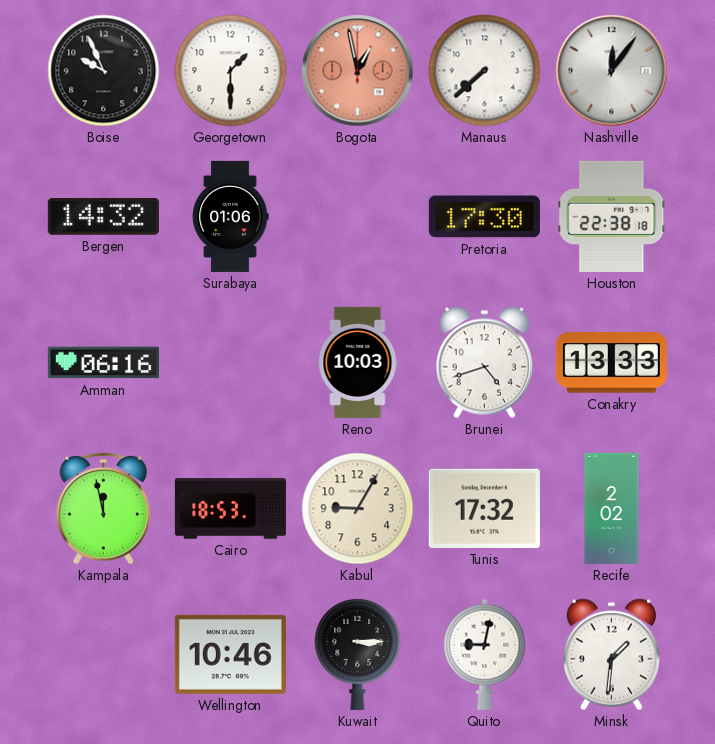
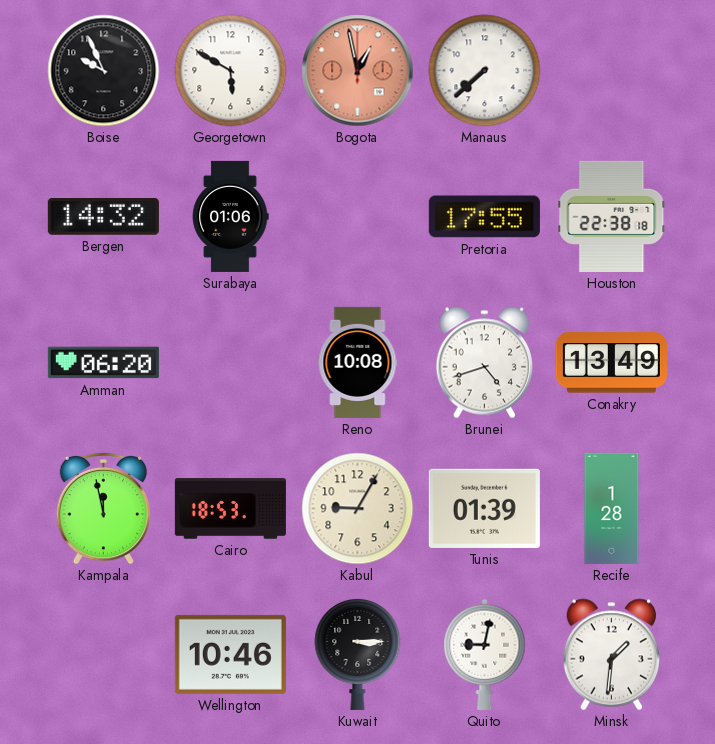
Georgetown: 1:30 -> 5:50
Nashville: 12:06 -> none
Pretoria: 17:30 -> 17:55
Amman: 06:16 -> 06:20
Reno: 10:03 -> 10:08
Conakry: 13:33 -> 13:49
Tunis: 17:32 -> 01:39
Recife: 2:02 -> 1:28
